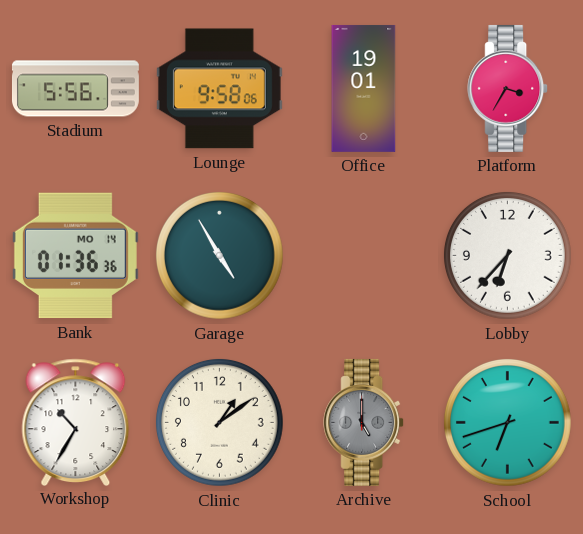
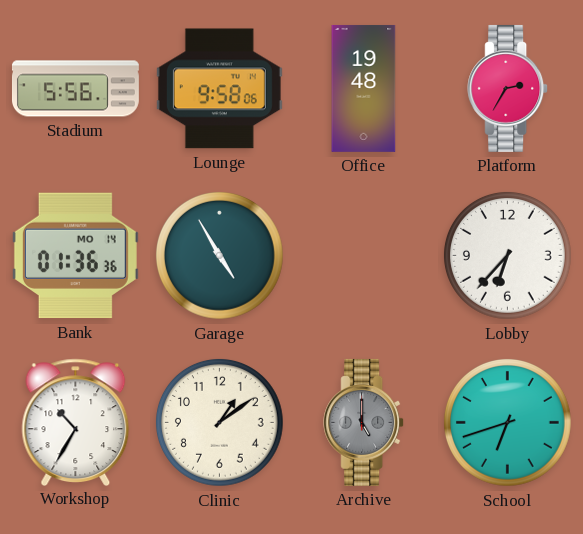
Office: 19:01 -> 19:48
Platform: 3:35 -> 2:35
